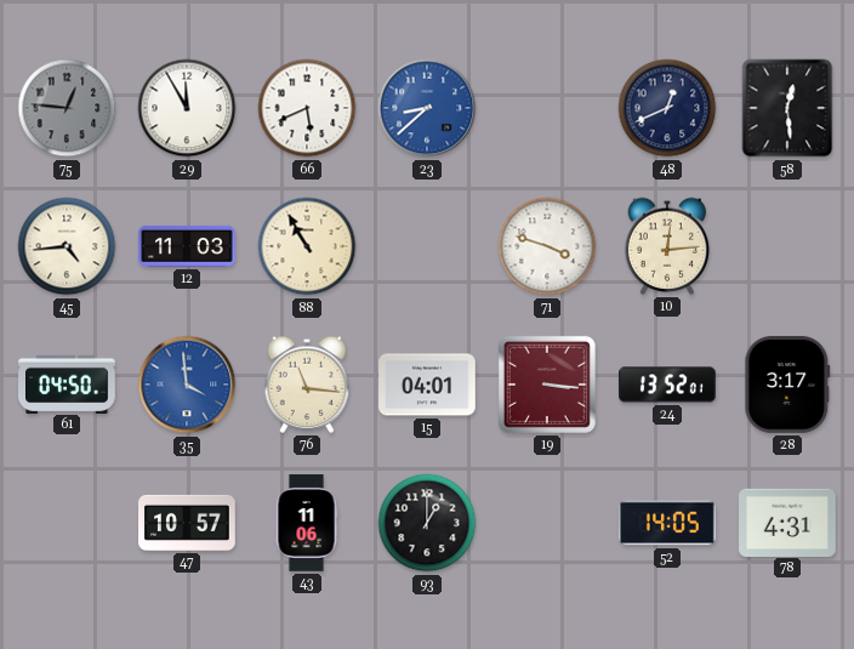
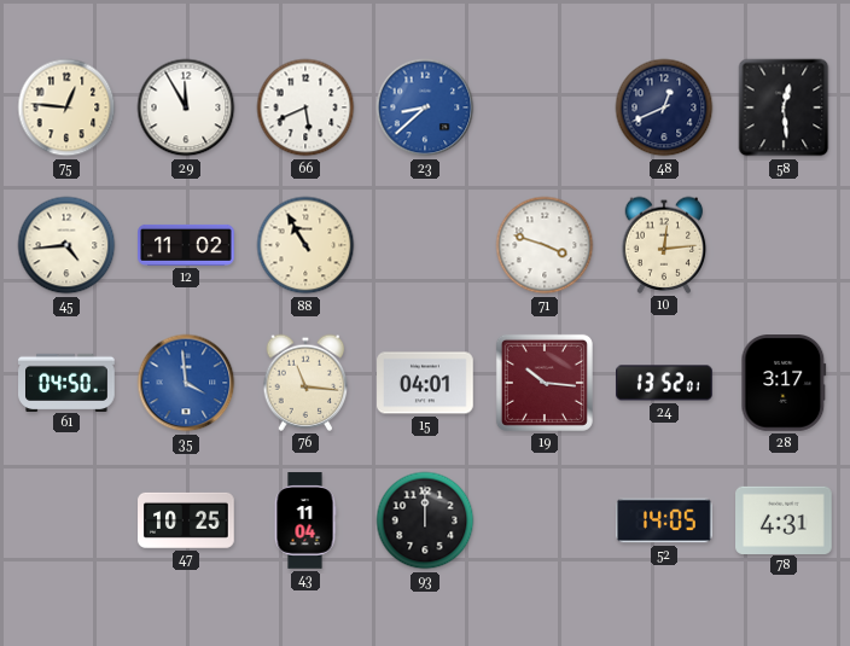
75 dial: grey -> cream
12: 11:03 -> 11:02
19: 3:16 -> 10:16
47: 10:57 -> 10:25
43: 11:06 -> 11:04
93: 1:00 -> 12:00
